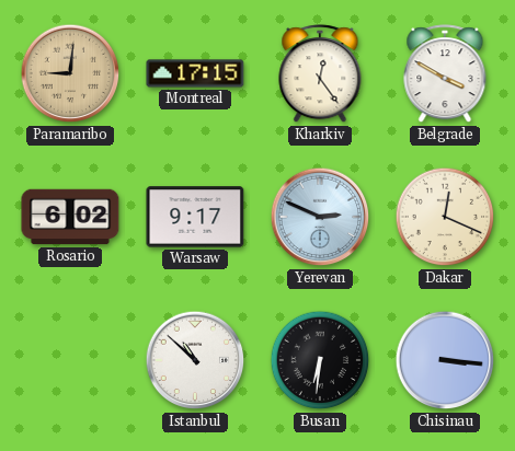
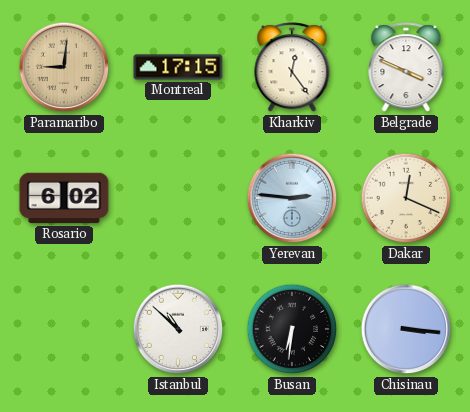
Belgrade: 3:50 -> 3:49
Warsaw: 9:17 -> none
Yerevan: 2:49 -> 2:46
